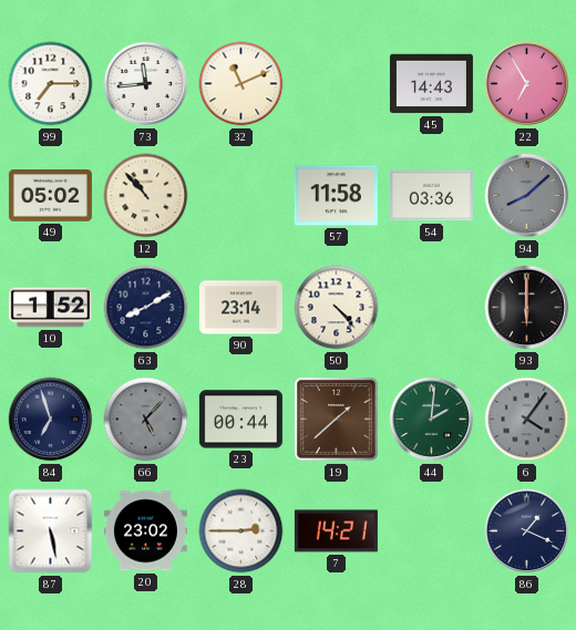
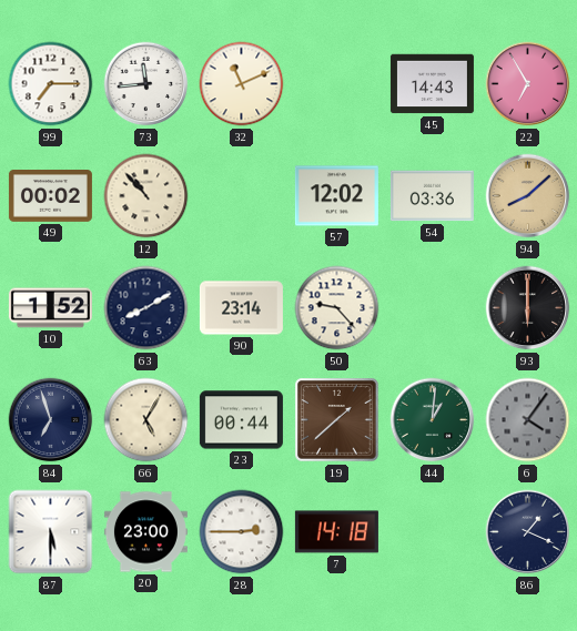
49: 05:02 -> 00:02
57: 11:58 -> 12:02
94 dial: grey -> champagne
50: 4:23 -> 9:23
66: 5:07 -> 5:05
66 dial: grey -> cream
44: 2:01 -> 1:01
87: 5:28 -> 5:30
20: 23:02 -> 23:00
7: 14:21 -> 14:18
